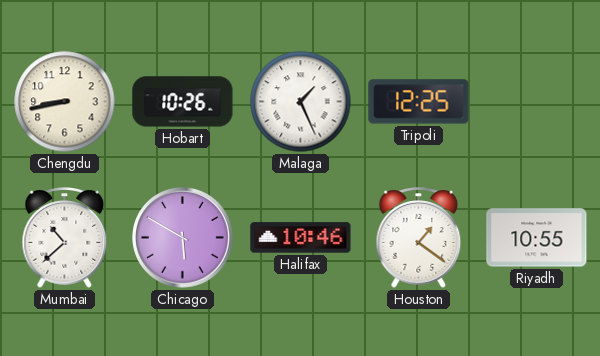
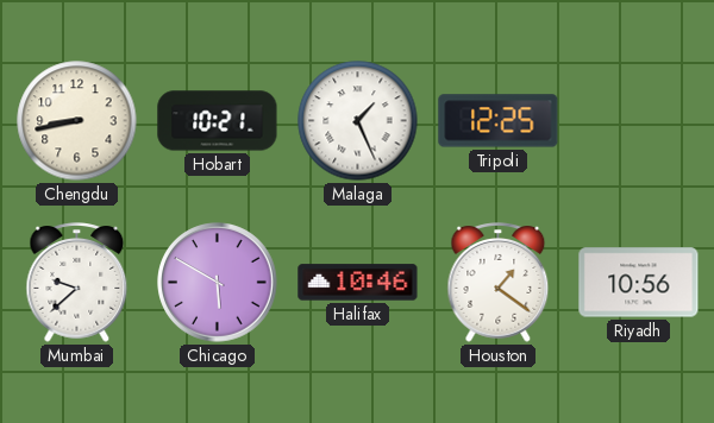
Hobart: 10:26 -> 10:21
Mumbai: 10:38 -> 9:38
Riyadh: 10:55 -> 10:56
